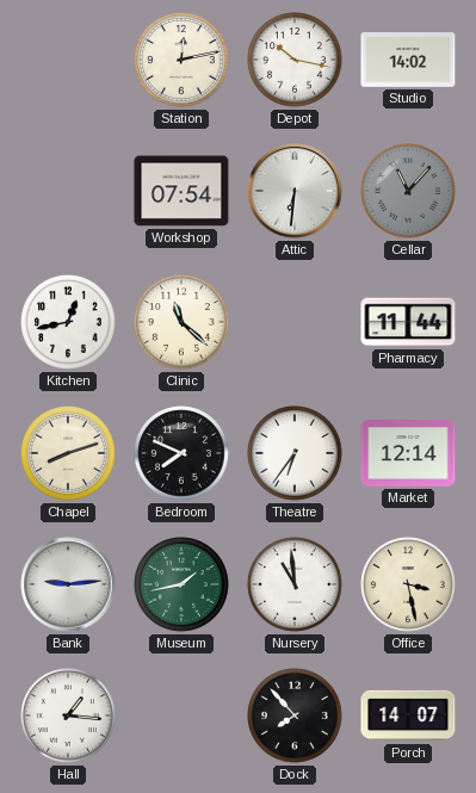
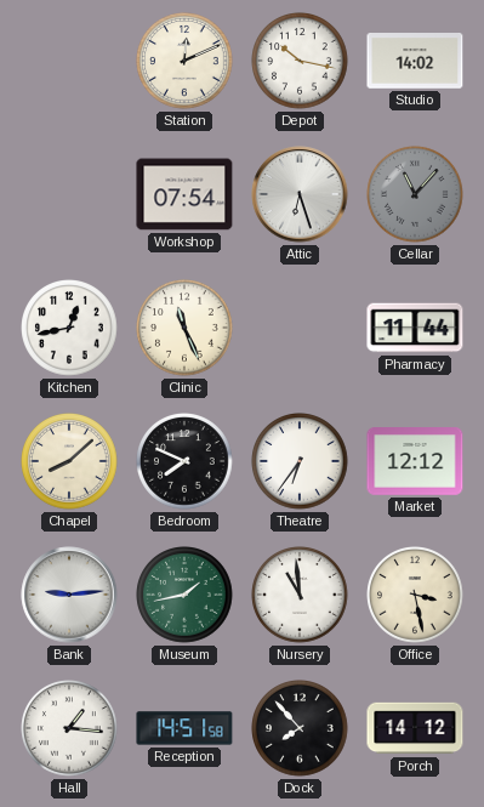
Station: 12:13 -> 12:11
Attic: 6:31 -> 6:27
Clinic: 11:22 -> 11:26
Chapel: 8:12 -> 8:08
Market: 12:14 -> 12:12
Reception: none -> 14:51
Porch: 14:07 -> 14:12
